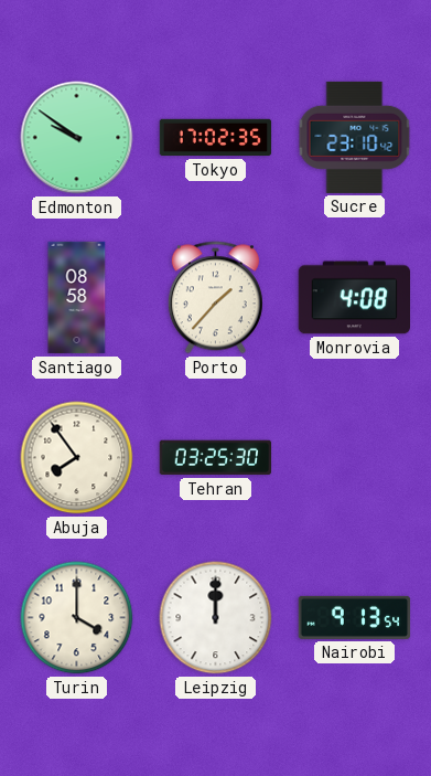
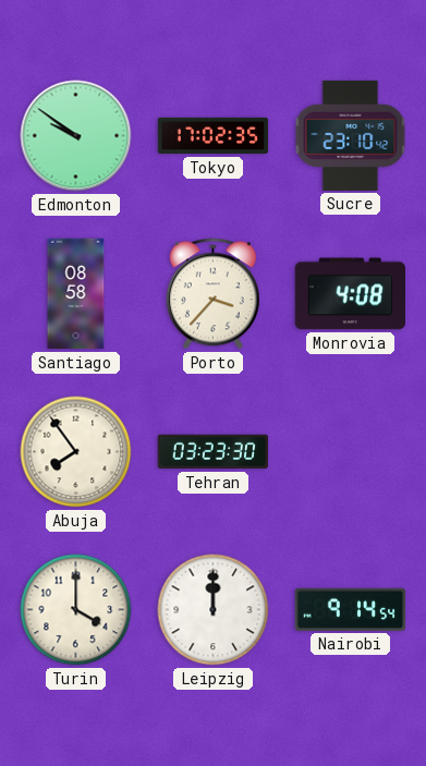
Porto: 1:37 -> 3:37
Tehran: 03:25 -> 03:23
Nairobi: 9:13 -> 9:14
